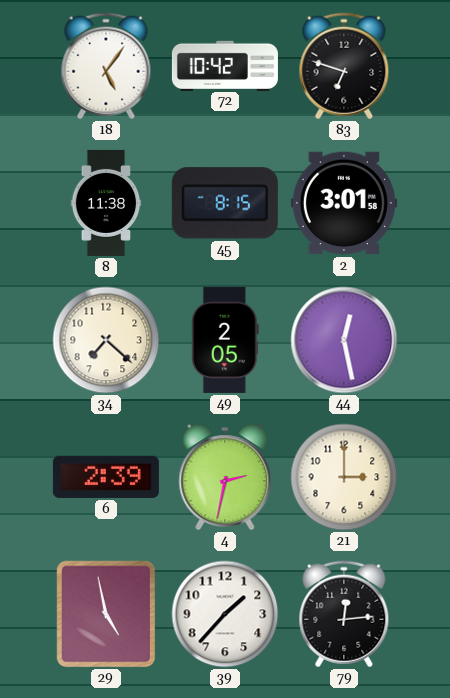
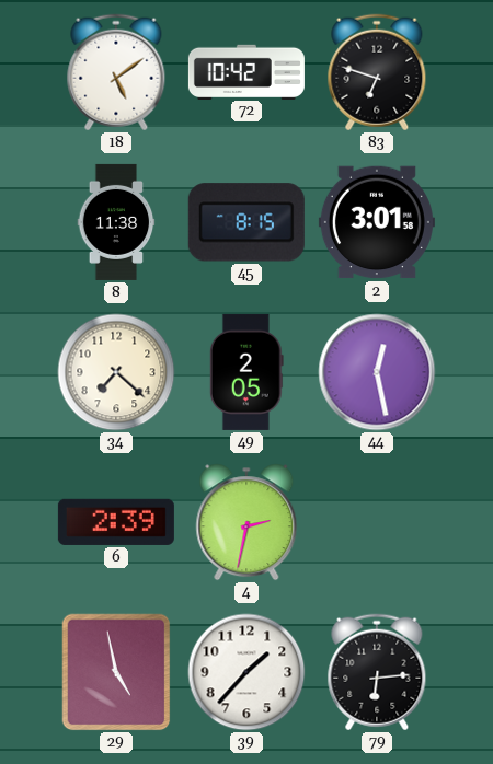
18: 5:06 -> 5:09
21: 3:00 -> none
79: 12:14 -> 6:14
